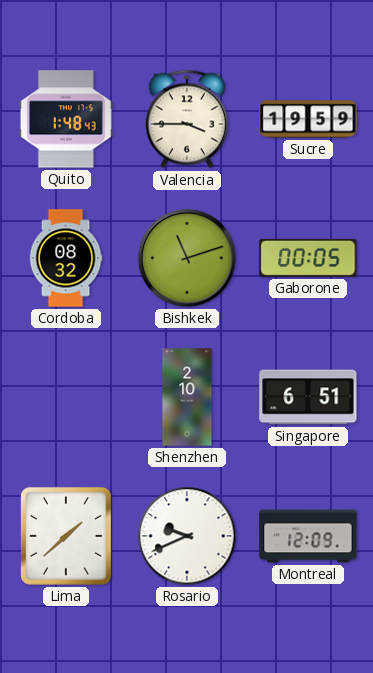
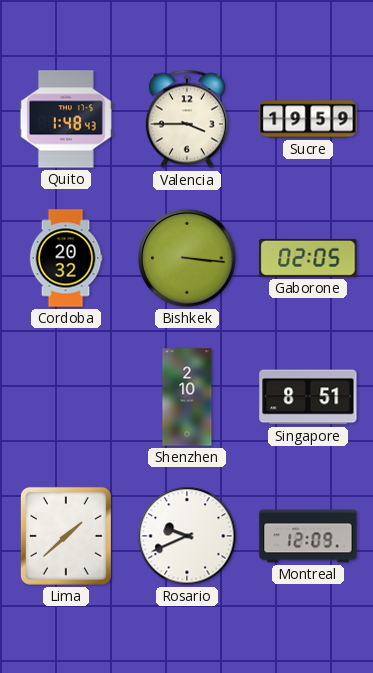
Cordoba: 08:32 -> 20:32
Bishkek: 11:12 -> 3:16
Gaborone: 00:05 -> 02:05
Singapore: 6:51 -> 8:51
